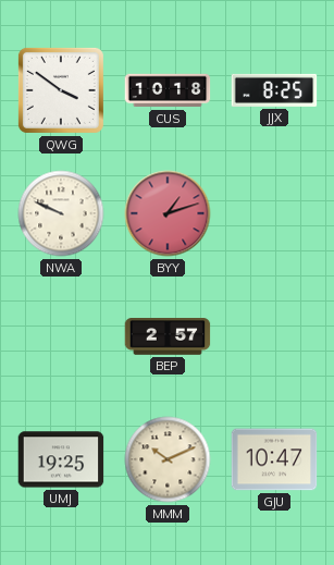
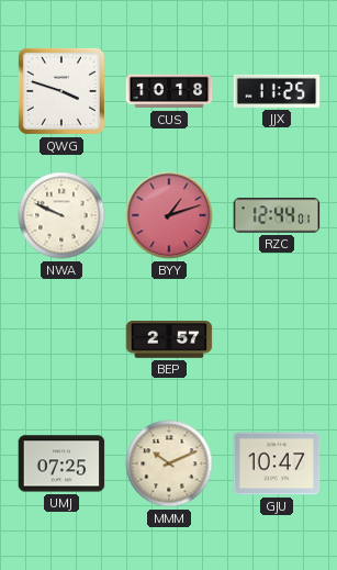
QWG: 3:51 -> 3:48
JJX: 8:25 -> 11:25
RZC: none -> 12:44
UMJ: 19:25 -> 07:25
